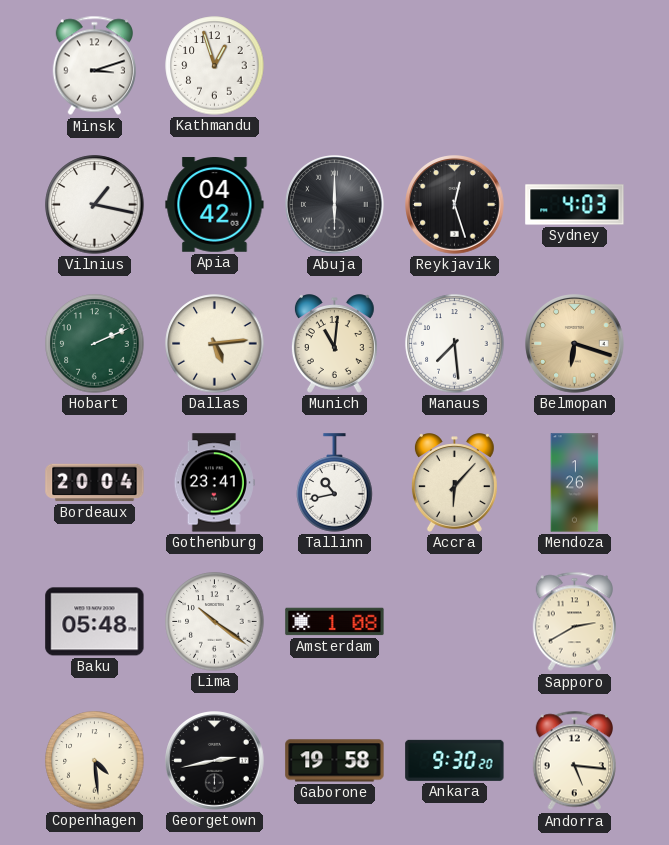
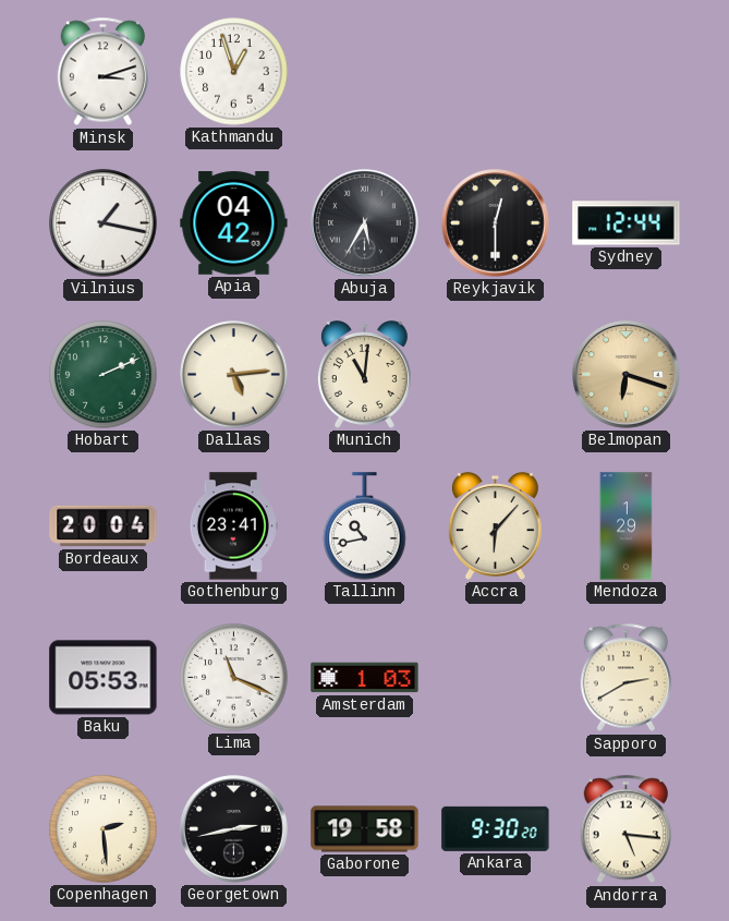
Abuja: 6:00 -> 5:35
Reykjavik: 12:27 -> 12:30
Sydney: 4:03 -> 12:44
Manaus: 7:29 -> none
Mendoza: 1:26 -> 1:29
Baku: 05:48 -> 05:53
Lima: 10:21 -> 11:19
Amsterdam: 1:08 -> 1:03
Copenhagen: 4:29 -> 2:29
